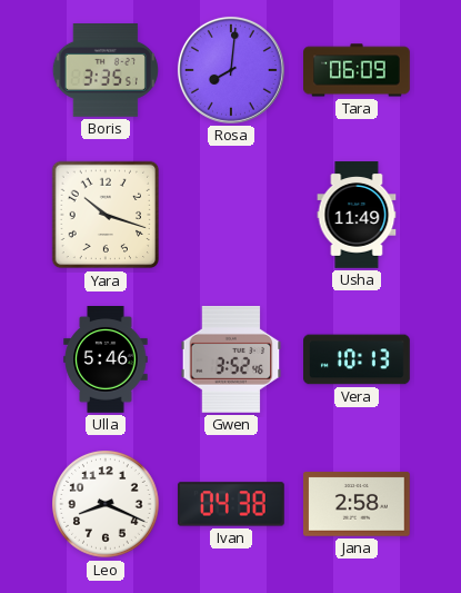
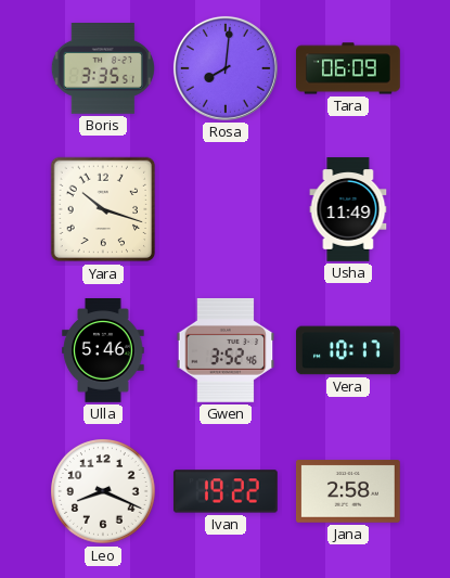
Vera: 10:13 -> 10:17
Ivan: 04:38 -> 19:22
